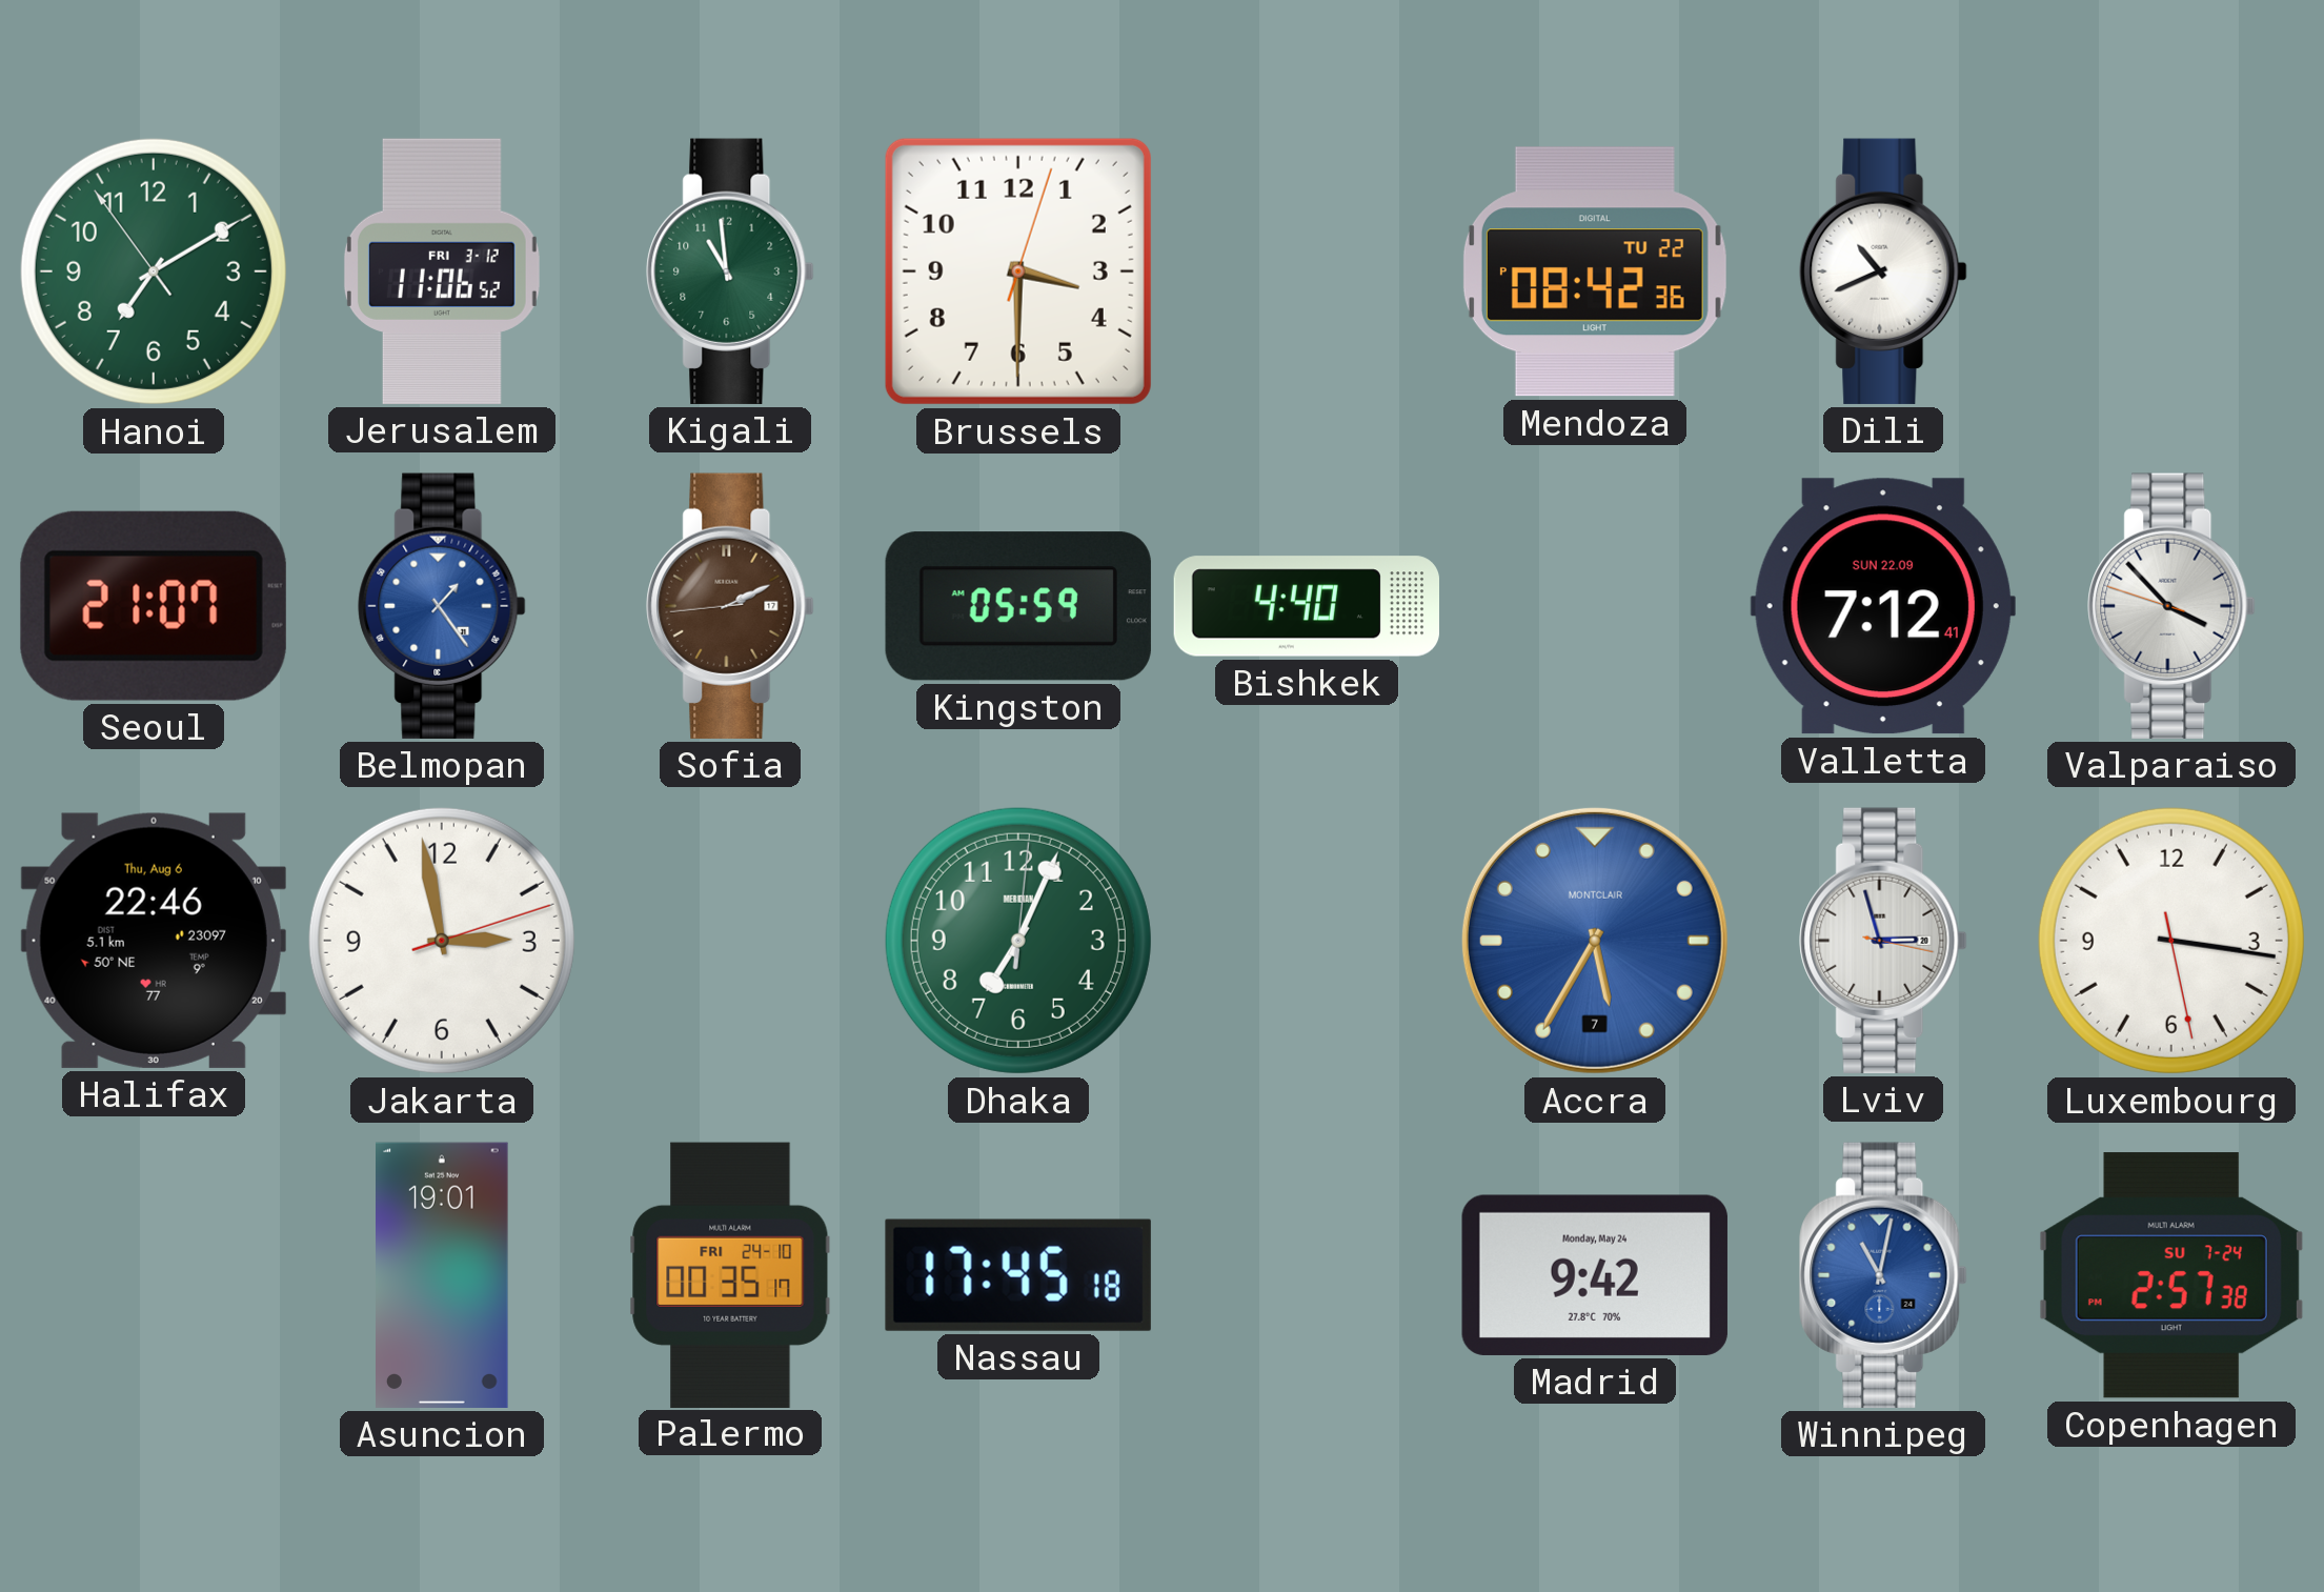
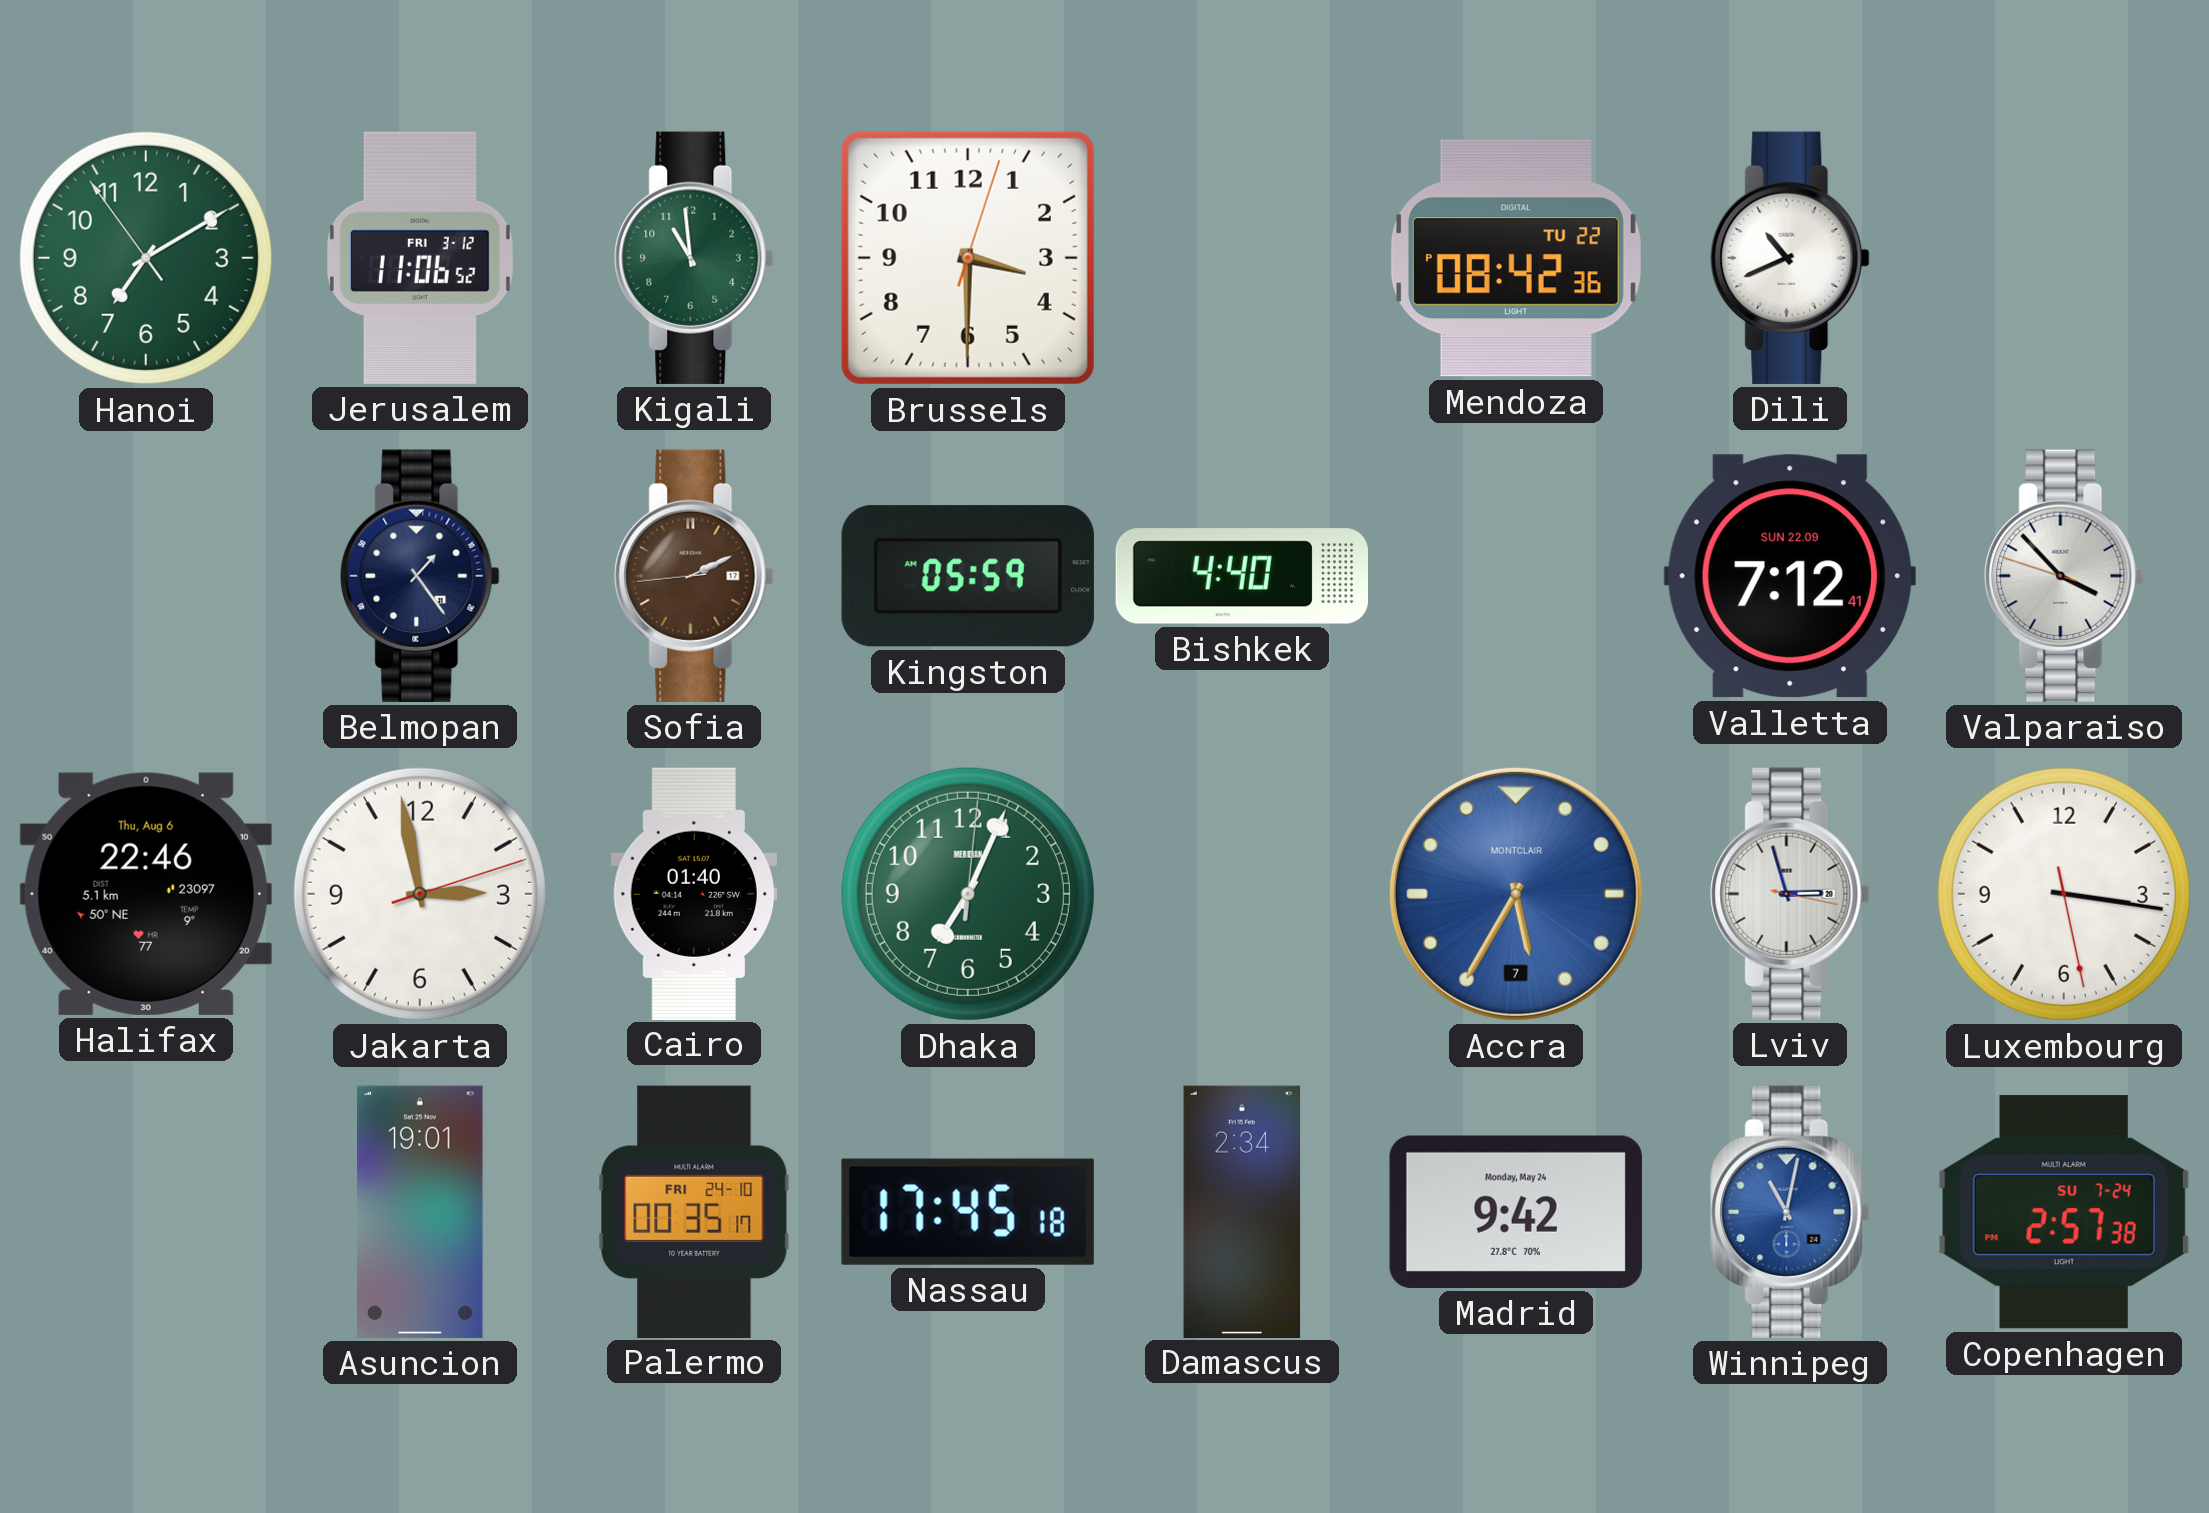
Seoul: 21:07 -> none
Belmopan dial: blue -> navy
Cairo: none -> 01:40
Damascus: none -> 2:34
